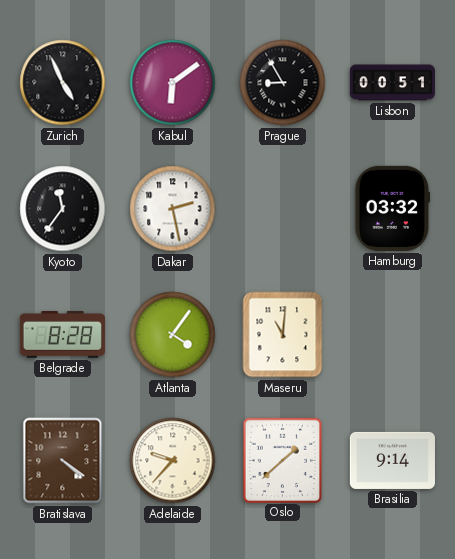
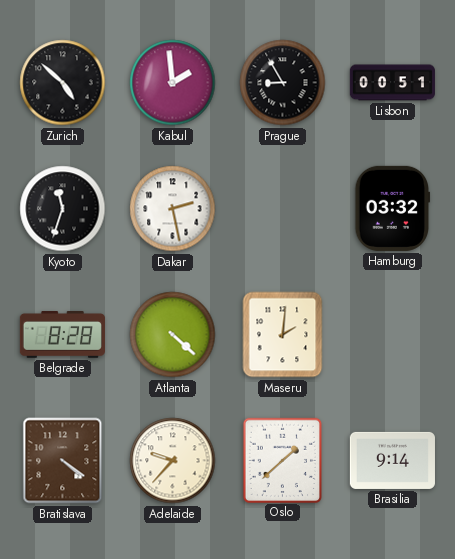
Zurich: 4:56 -> 4:52
Kabul: 6:09 -> 1:59
Kyoto: 11:36 -> 11:33
Atlanta: 4:06 -> 4:22
Maseru: 11:01 -> 2:01
